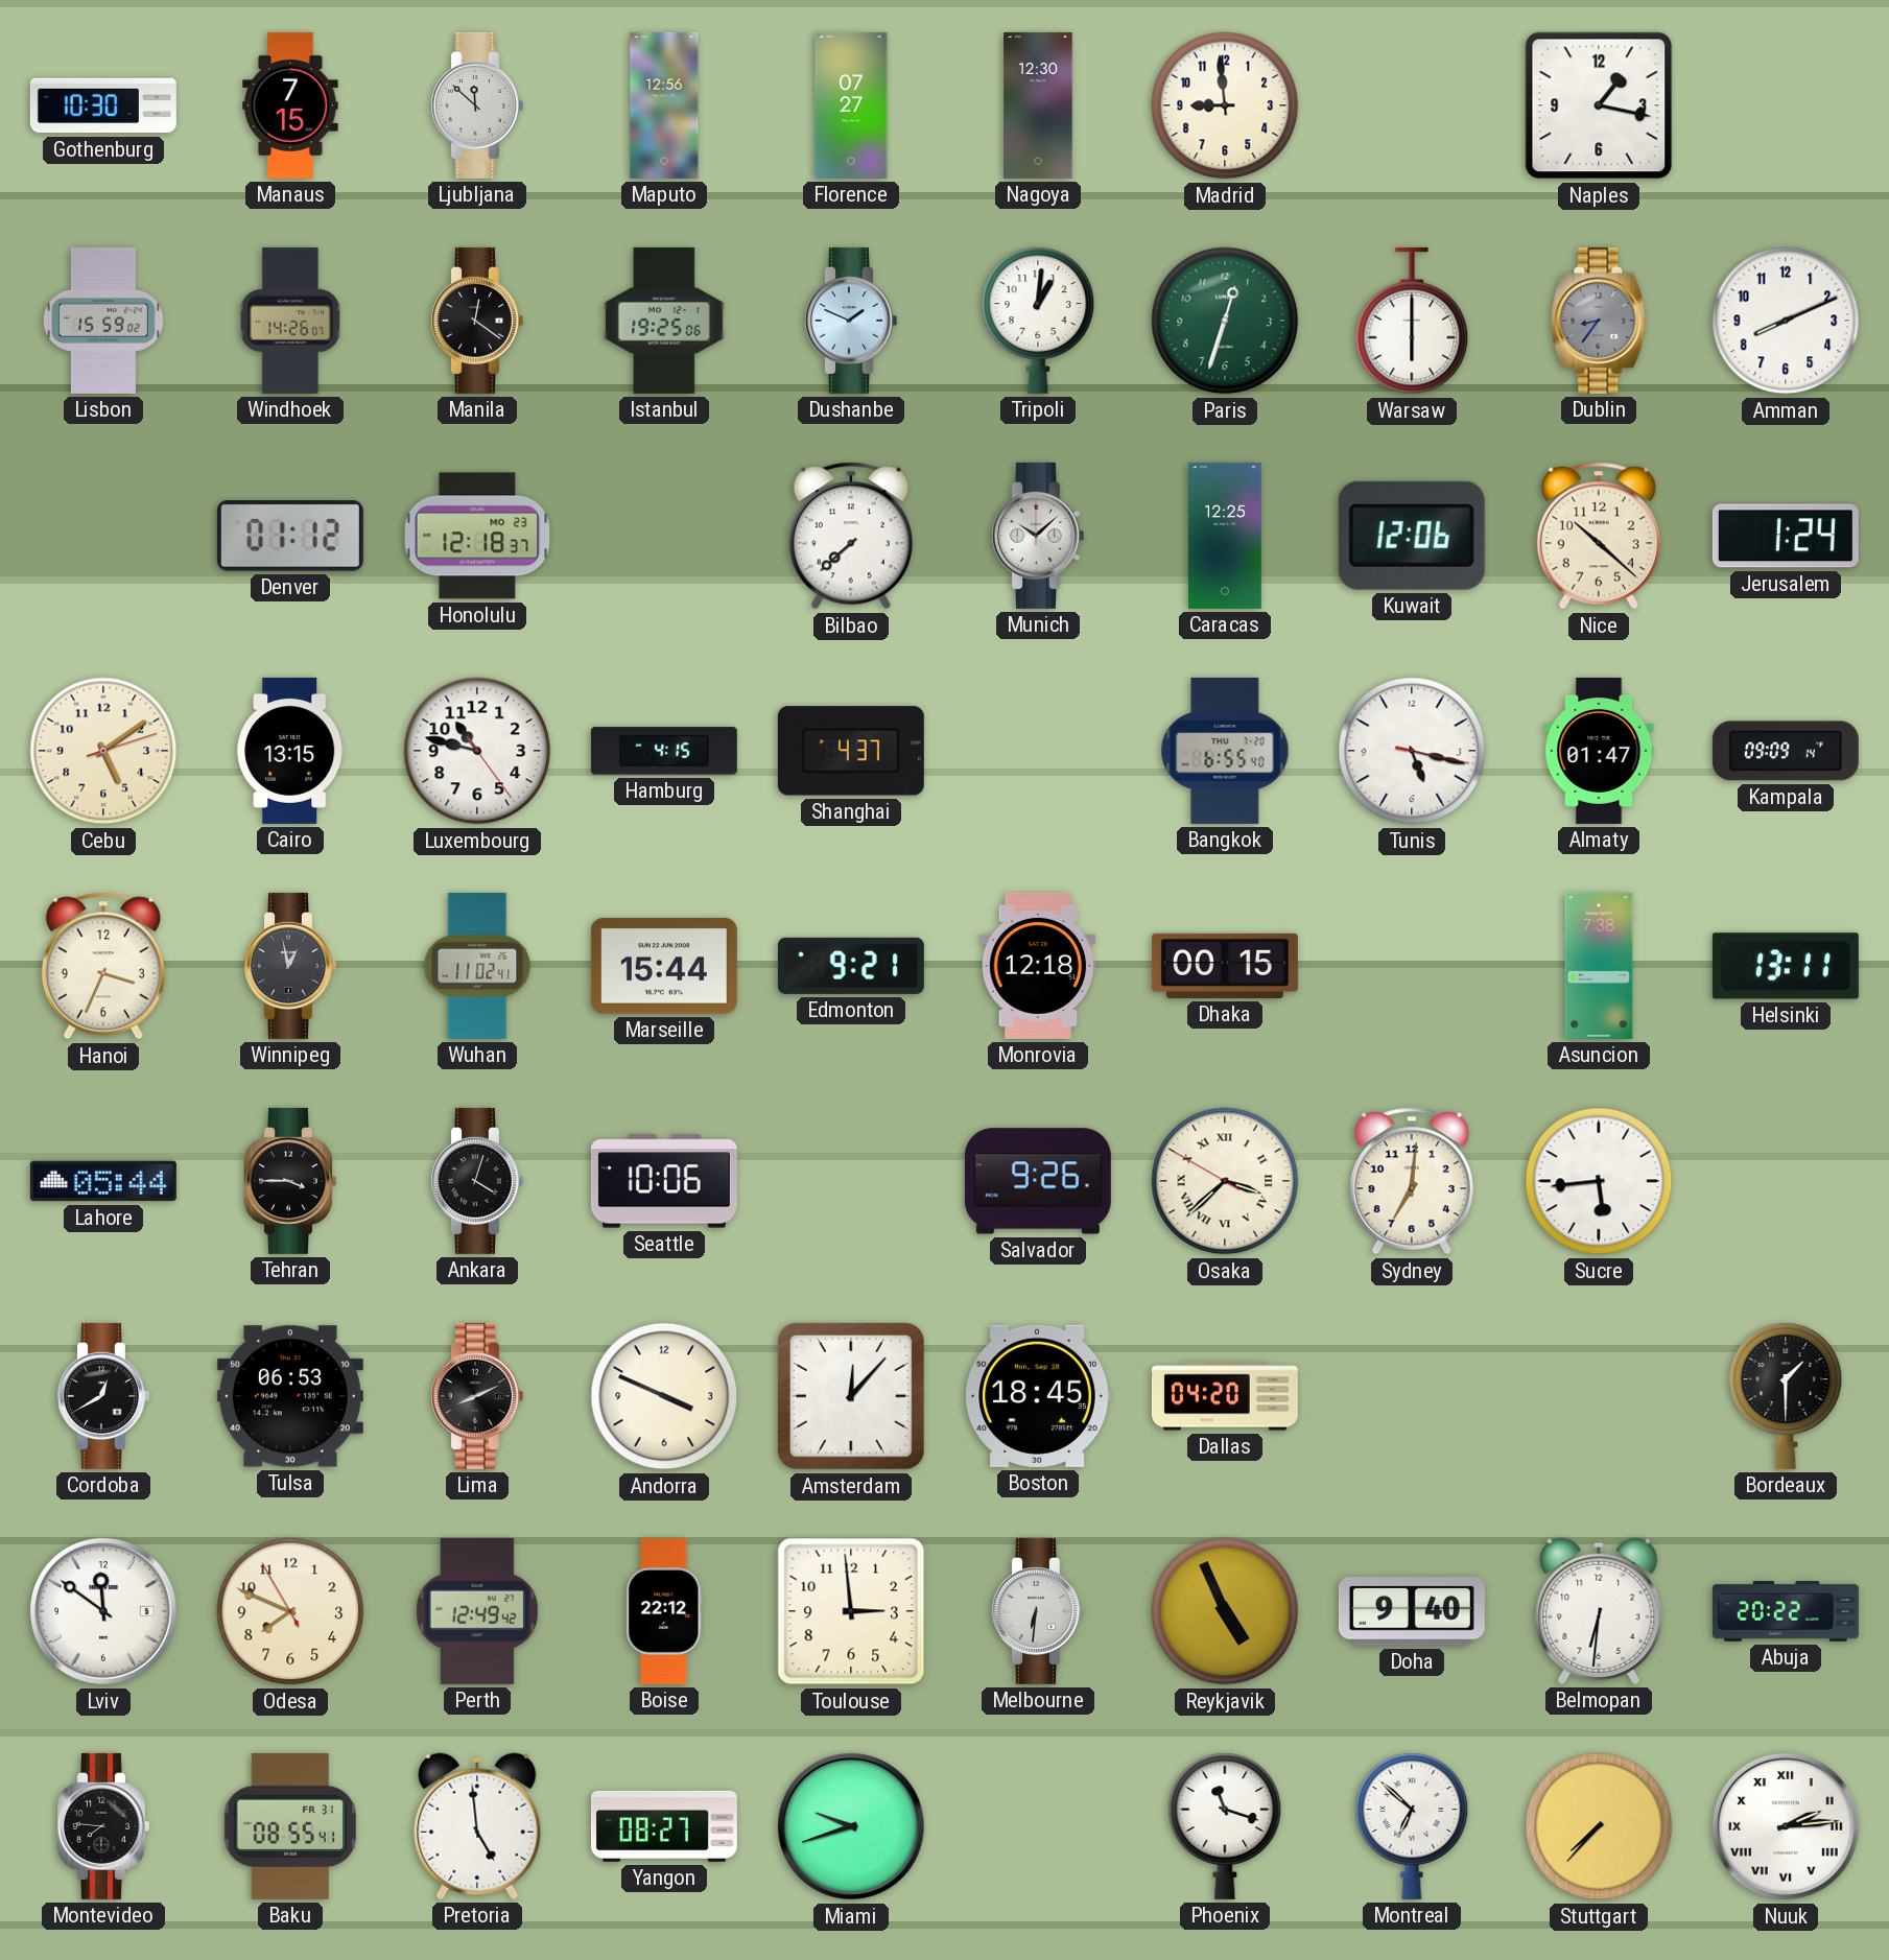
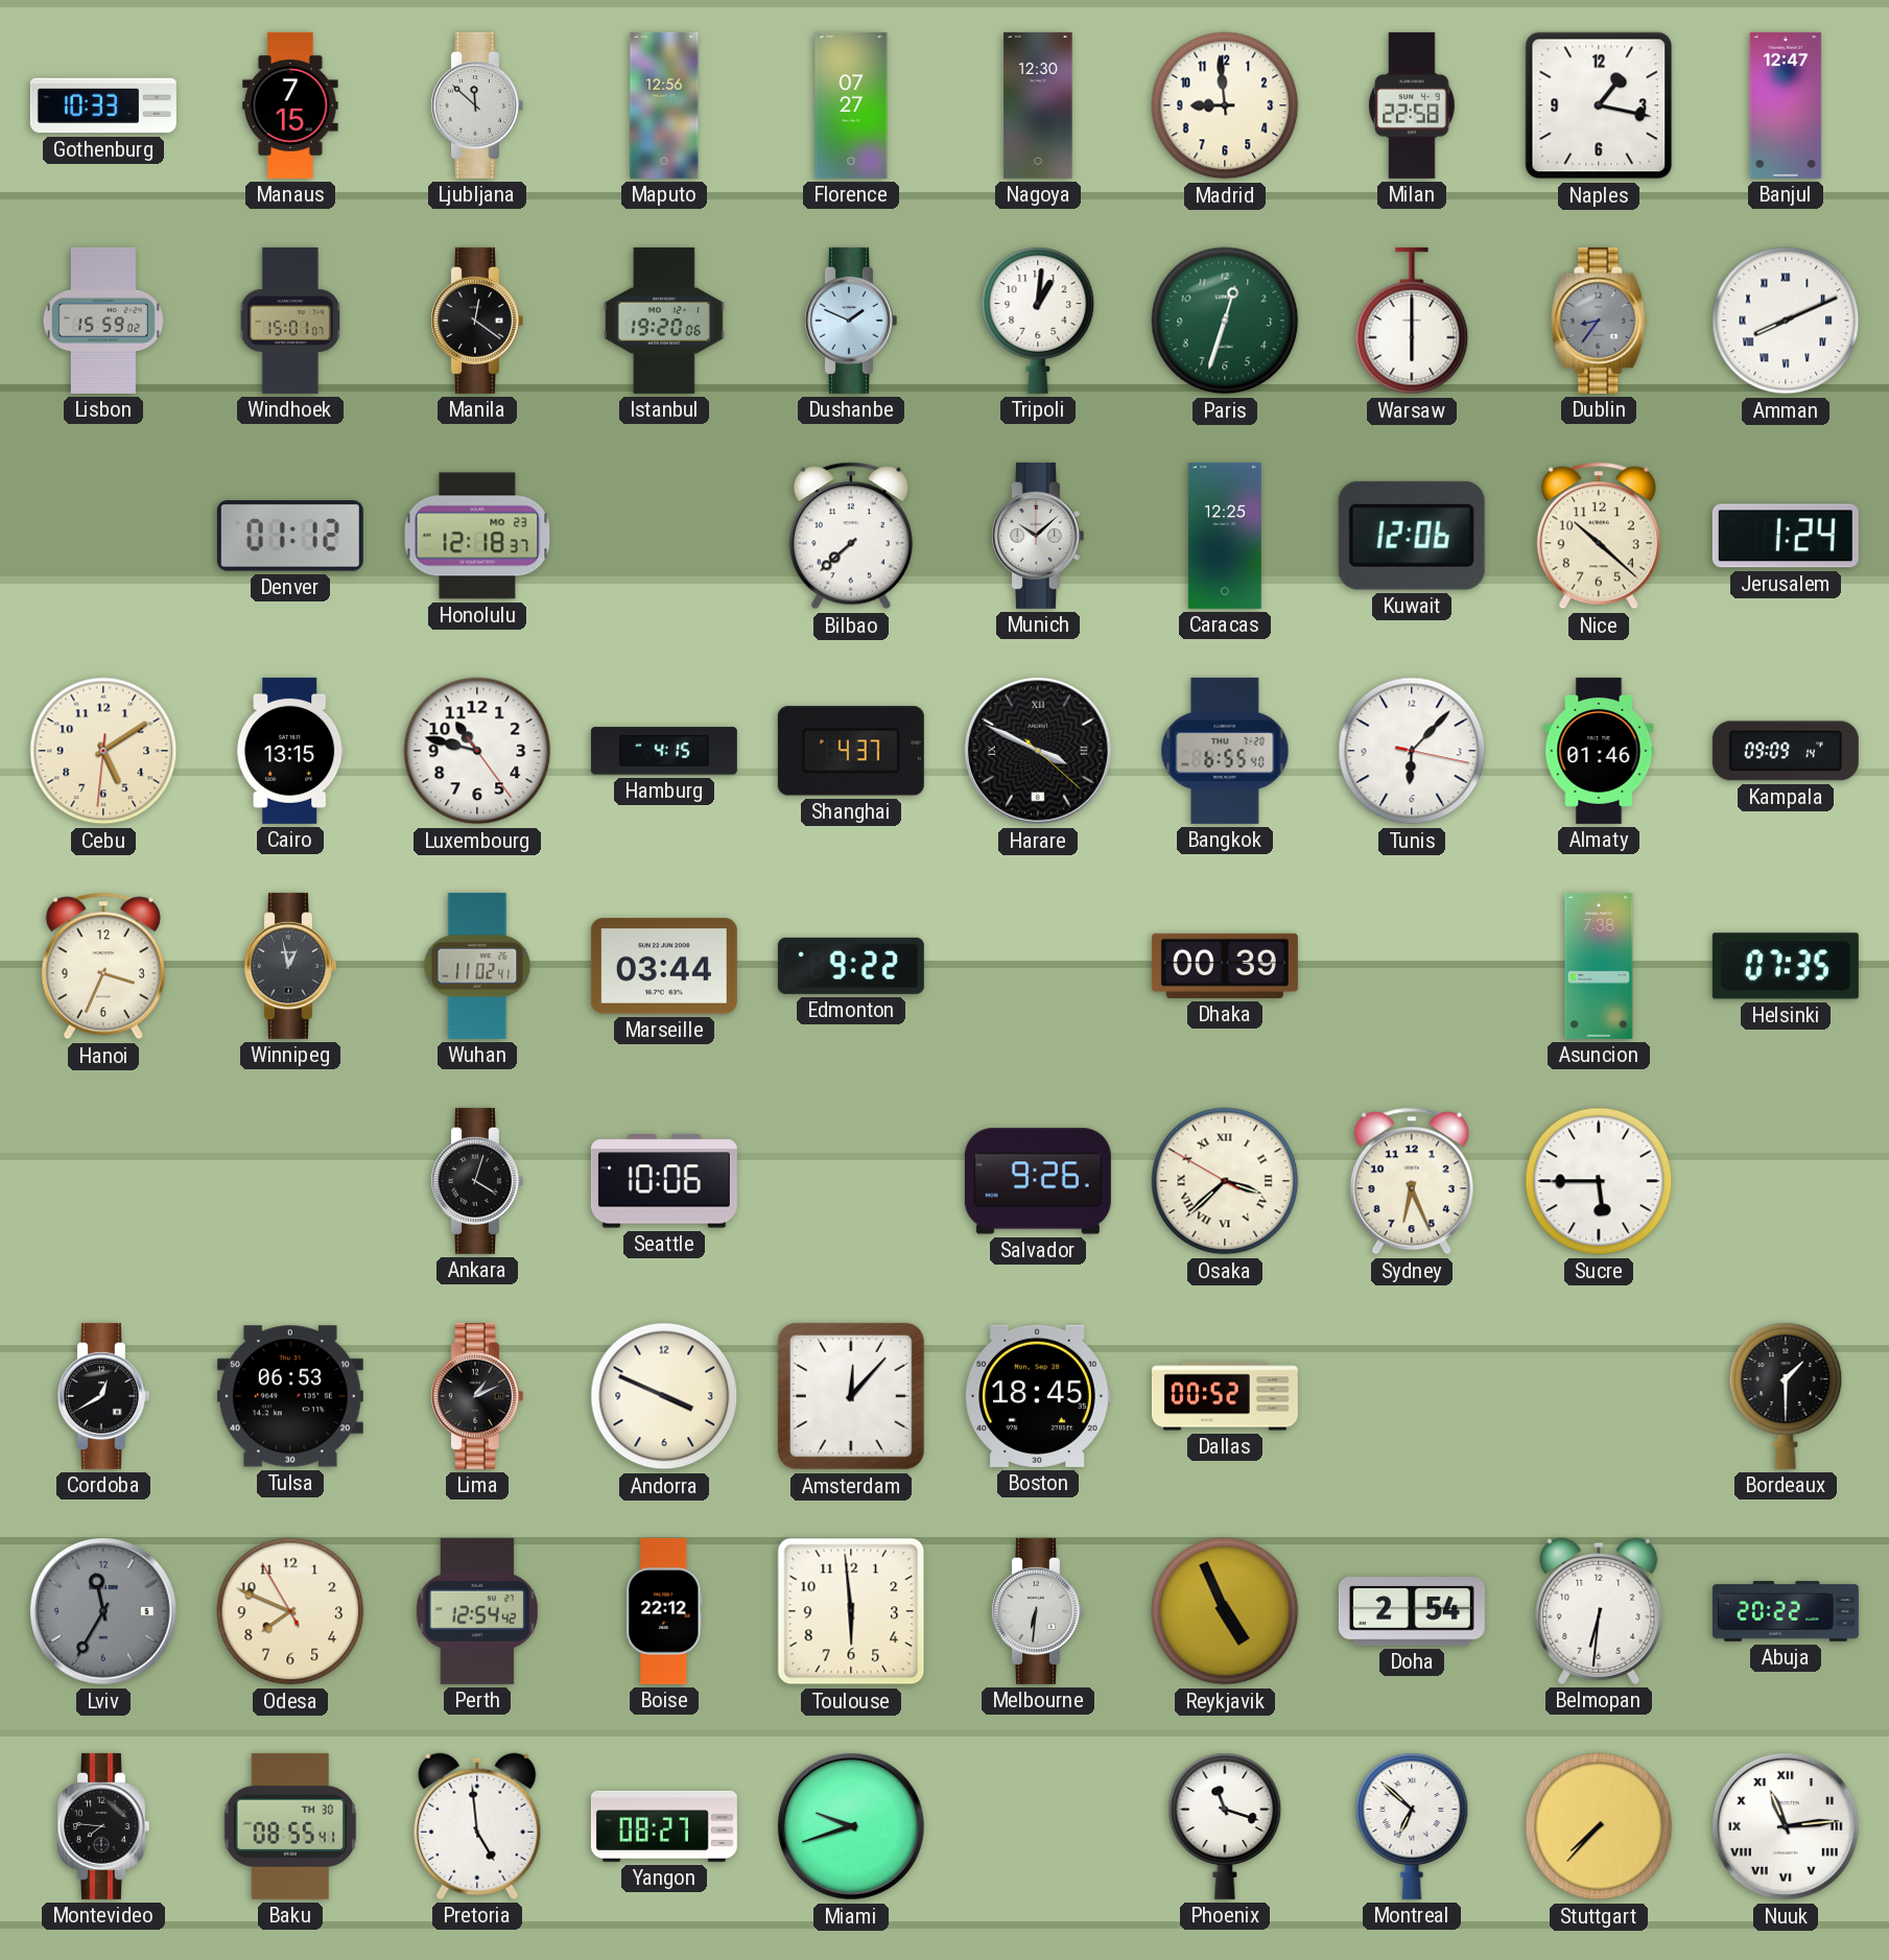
Gothenburg: 10:30 -> 10:33
Milan: none -> 22:58
Banjul: none -> 12:47
Windhoek: 14:26 -> 15:01
Istanbul: 19:25 -> 19:20
Amman numerals: Arabic -> Roman
Cebu: 5:09:12 -> 5:09:31
Harare: none -> 3:49
Tunis: 5:17 -> 6:07
Almaty: 01:47 -> 01:46
Marseille: 15:44 -> 03:44
Edmonton: 9:21 -> 9:22
Monrovia: 12:18 -> none
Dhaka: 00:15 -> 00:39
Helsinki: 13:11 -> 07:35
Lahore: 05:44 -> none
Tehran: 3:45 -> none
Sydney: 7:01 -> 6:26
Sucre: 5:44 -> 5:45
Lima: 8:11 -> 1:11
Dallas: 04:20 -> 00:52
Lviv: 11:51 -> 11:35
Lviv dial: white -> grey
Perth: 12:49 -> 12:54
Toulouse: 2:59 -> 5:59
Doha: 9:40 -> 2:54
Baku date: FR 31 -> TH 30
Nuuk: 2:14 -> 11:14
